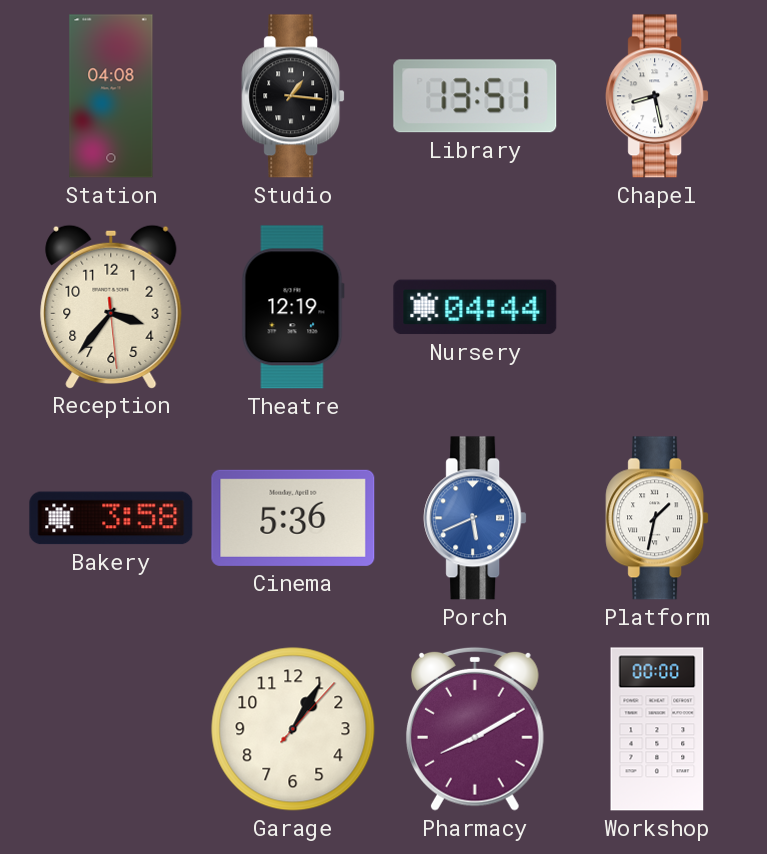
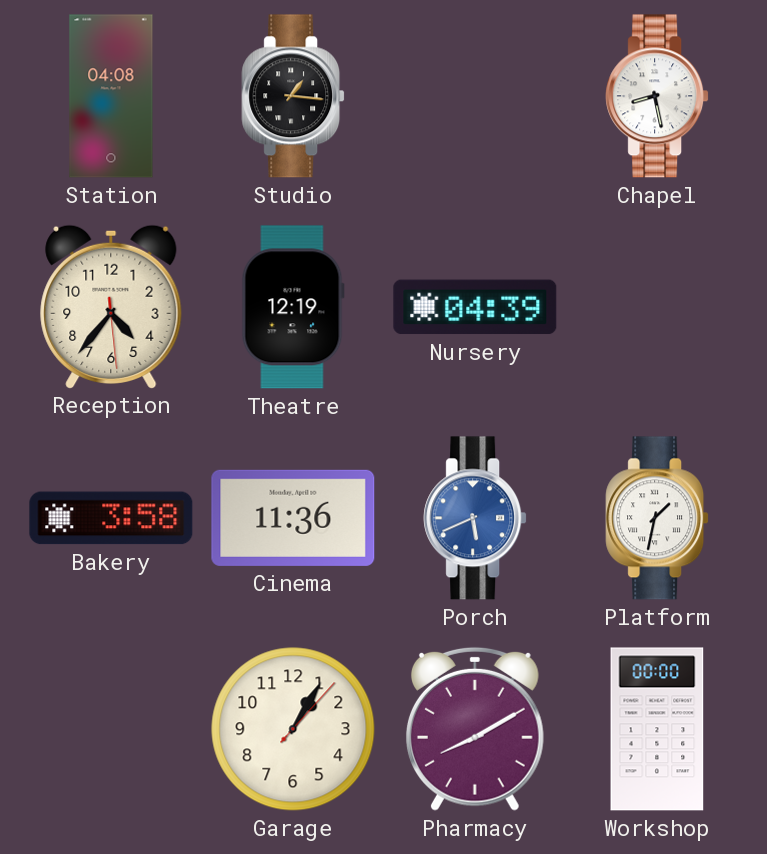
Library: 13:51 -> none
Reception: 3:36 -> 4:36
Nursery: 04:44 -> 04:39
Cinema: 5:36 -> 11:36
